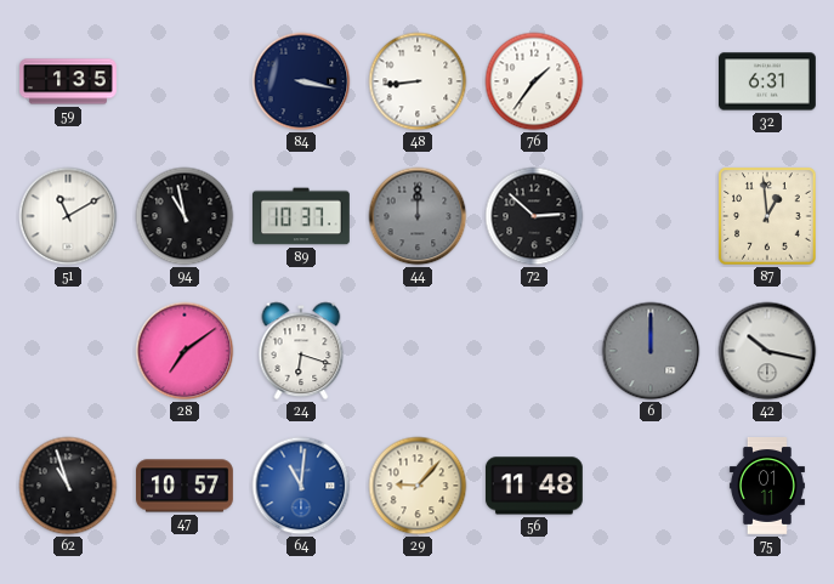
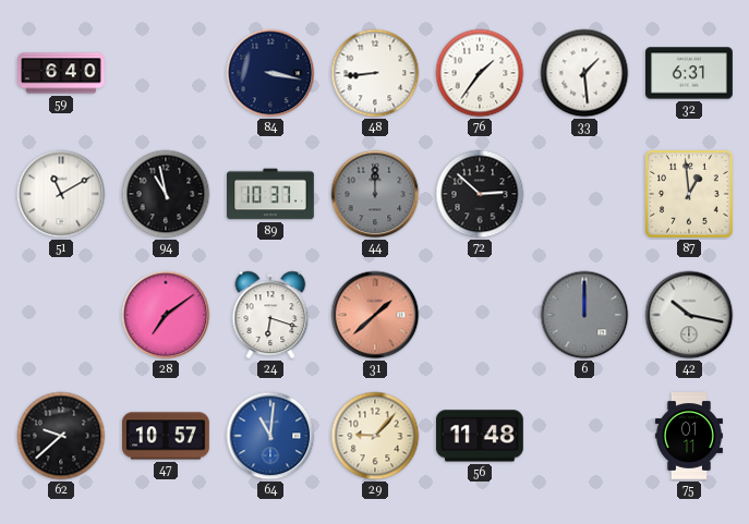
59: 1:35 -> 6:40
33: none -> 1:29
31: none -> 1:38
62: 10:57 -> 9:38
